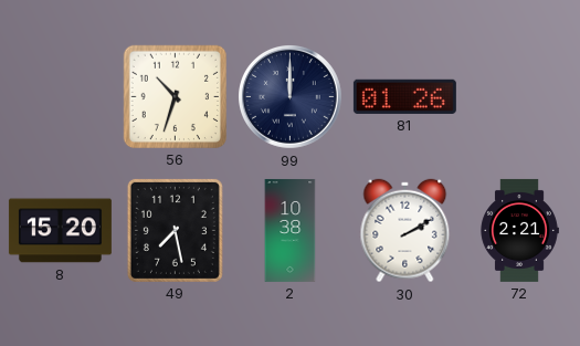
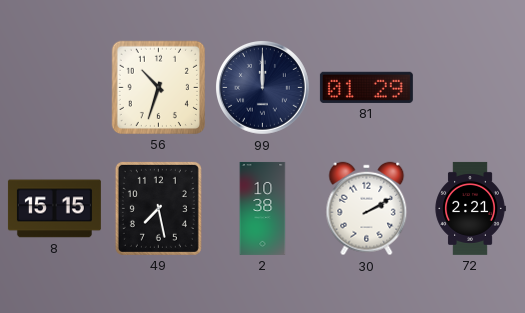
81: 01:26 -> 01:29
8: 15:20 -> 15:15
